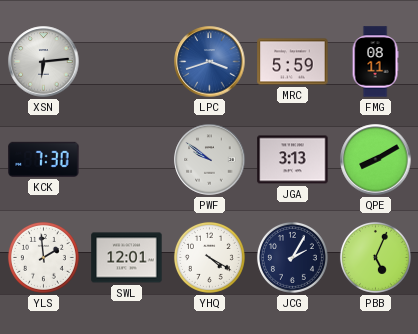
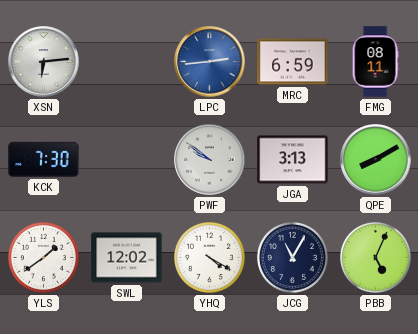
LPC: 3:42 -> 2:44
MRC: 5:59 -> 6:59
YLS: 1:59 -> 1:39
SWL: 12:01 -> 12:02
JCG: 2:05 -> 11:05
